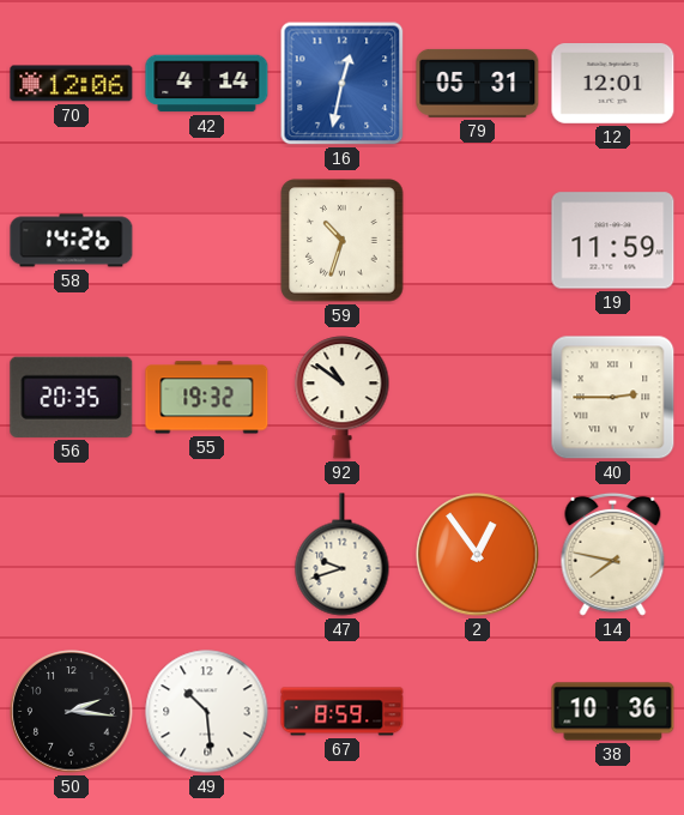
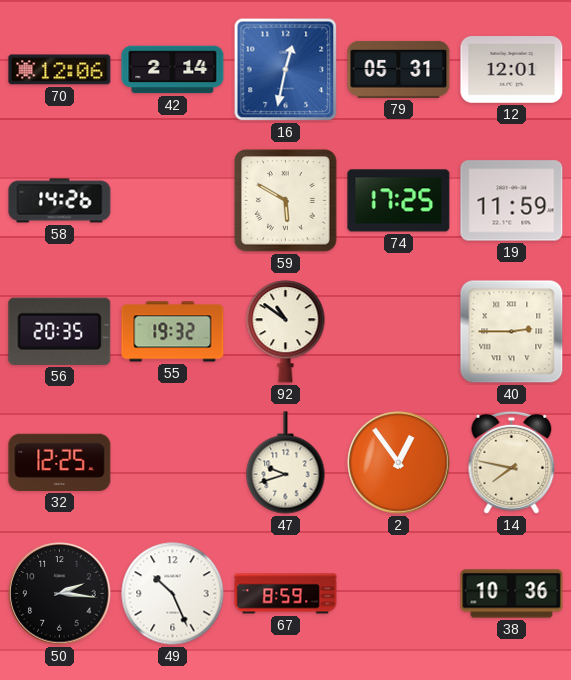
42: 4:14 -> 2:14
59: 10:33 -> 5:50
74: none -> 17:25
32: none -> 12:25
49: 10:29 -> 10:26
